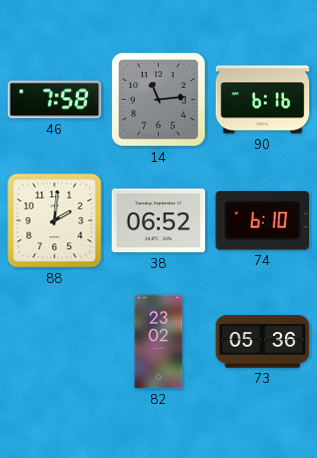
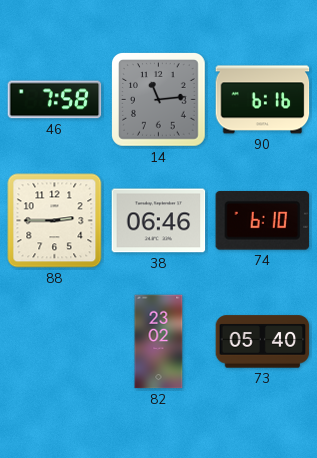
88: 2:01 -> 2:45
38: 06:52 -> 06:46
73: 05:36 -> 05:40
